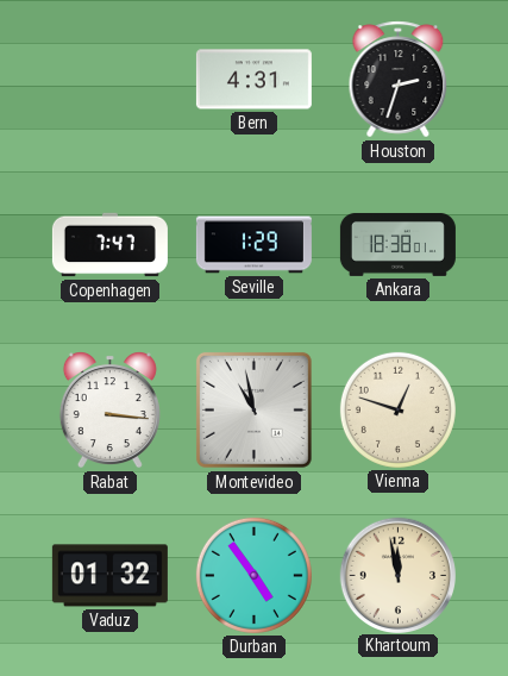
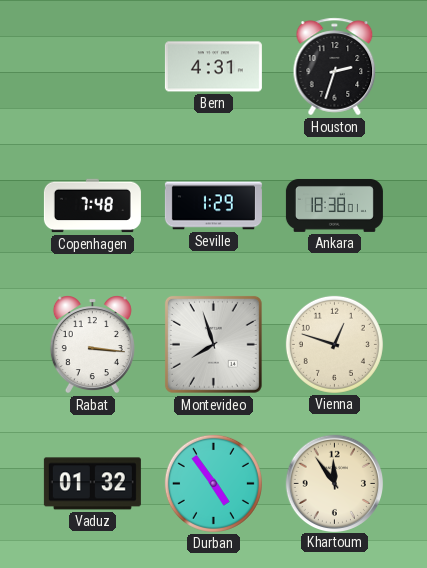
Copenhagen: 7:47 -> 7:48
Montevideo: 10:58 -> 7:57
Khartoum: 11:58 -> 11:54
